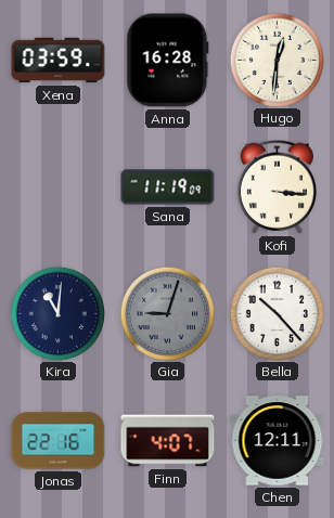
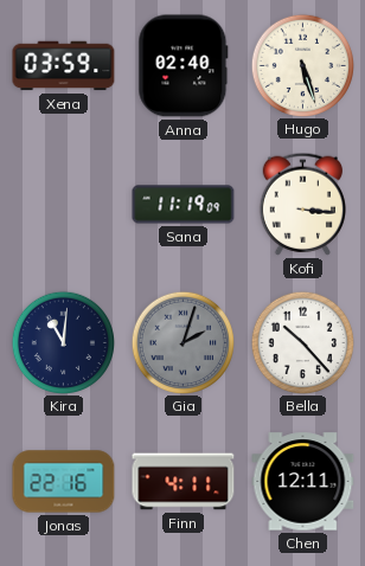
Anna: 16:28 -> 02:40
Hugo: 12:31 -> 5:27
Gia: 9:03 -> 2:03
Finn: 4:07 -> 4:11
